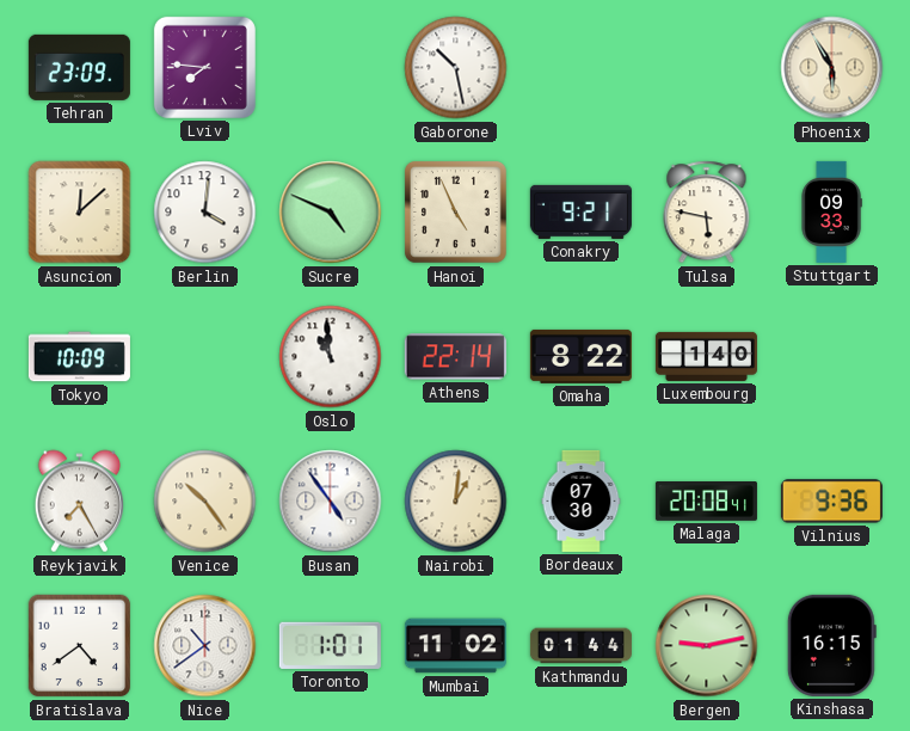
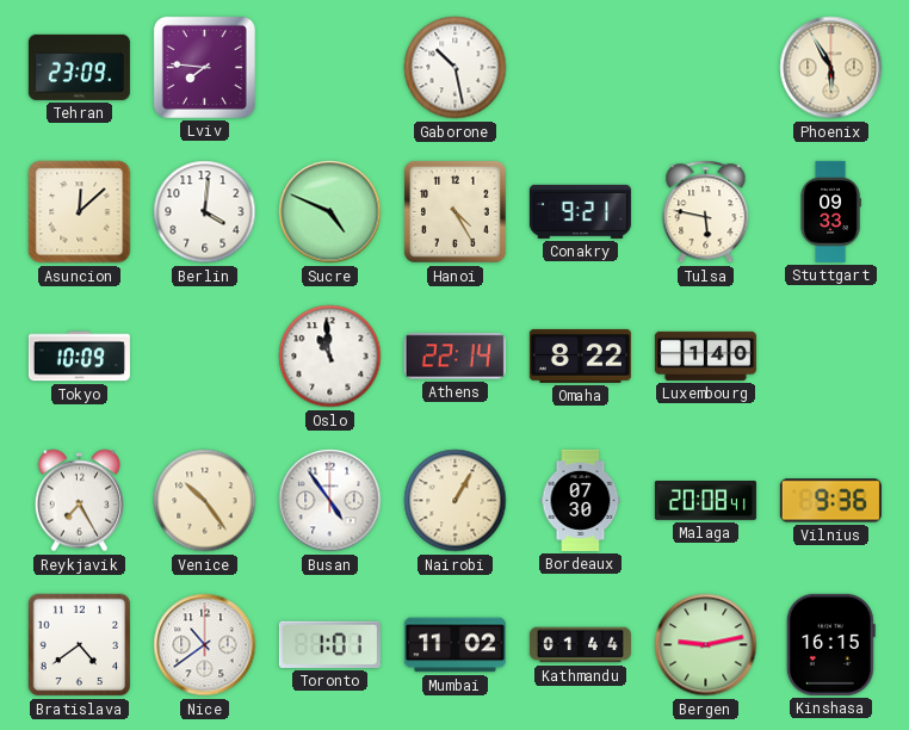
Hanoi: 4:56 -> 4:25
Nairobi: 1:01 -> 1:05
